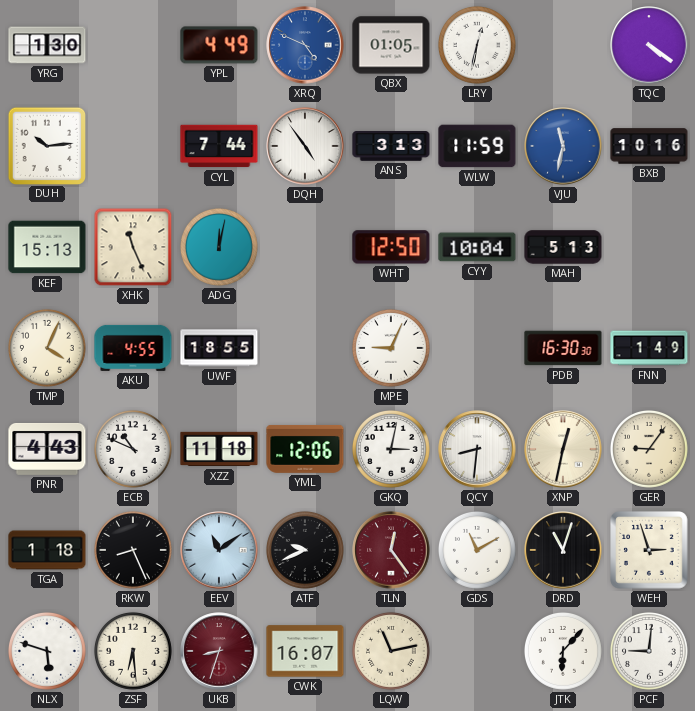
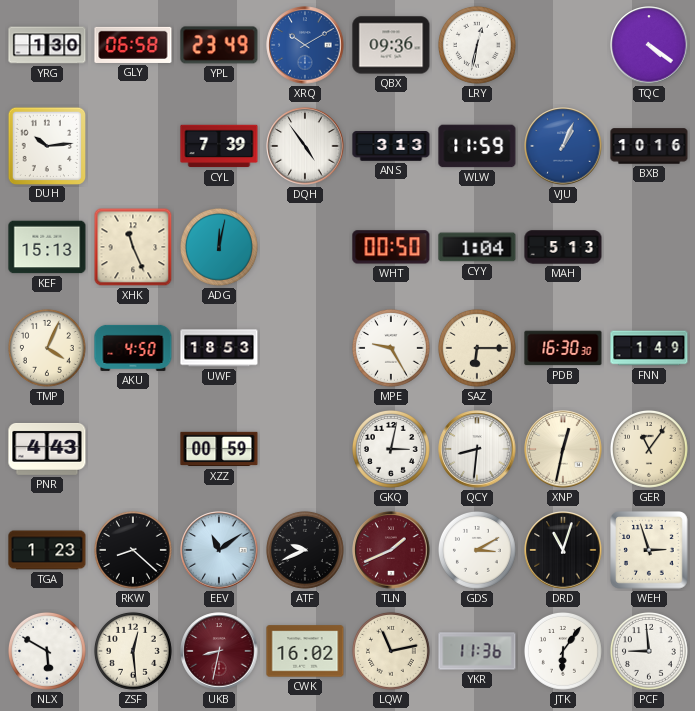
GLY: none -> 06:58
YPL: 4:49 -> 23:49
XRQ: 4:49 -> 10:10
QBX: 01:05 -> 09:36
CYL: 7:44 -> 7:39
VJU: 11:32 -> 1:04
WHT: 12:50 -> 00:50
CYY: 10:04 -> 1:04
AKU: 4:55 -> 4:50
UWF: 18:55 -> 18:53
MPE: 9:04 -> 9:25
SAZ: none -> 6:15
ECB: 10:49 -> none
XZZ: 11:18 -> 00:59
YML: 12:06 -> none
GER: 9:06 -> 11:06
TGA: 1:18 -> 1:23
RKW: 8:26 -> 8:22
TLN: 12:24 -> 1:41
GDS: 11:10 -> 3:10
NLX: 5:48 -> 5:50
ZSF: 6:29 -> 12:29
UKB: 8:33 -> 8:32
CWK: 16:07 -> 16:02
YKR: none -> 11:36
JTK: 6:07 -> 6:06
PCF: 9:01 -> 8:59
